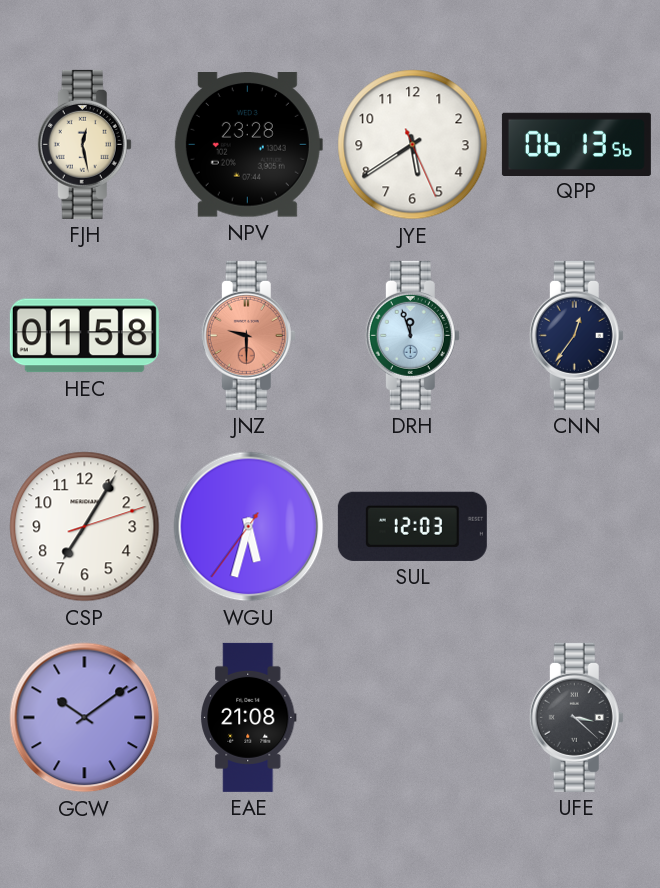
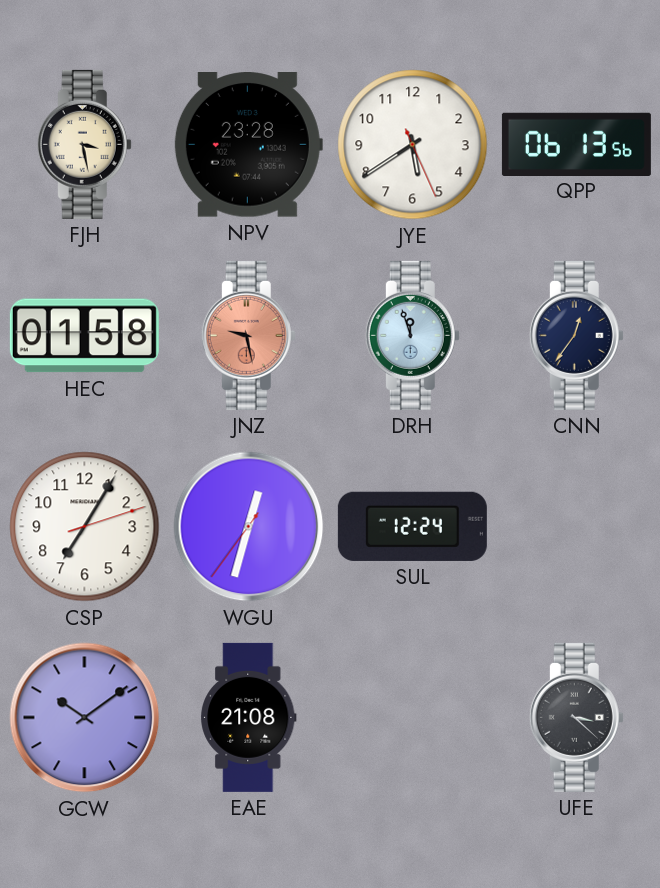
FJH: 12:28 -> 3:28
JNZ: 9:30 -> 9:28
WGU: 5:32 -> 12:32
SUL: 12:03 -> 12:24
